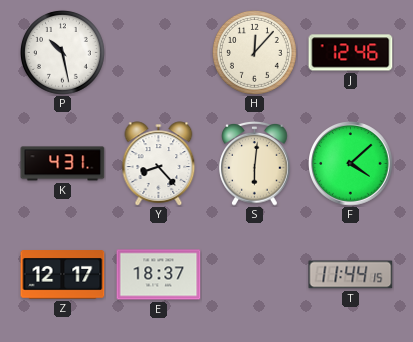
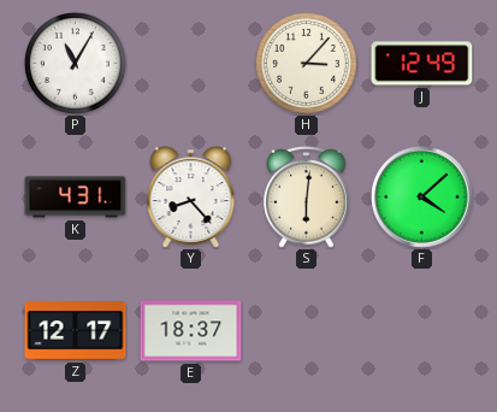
P: 10:28 -> 11:05
H: 12:07 -> 3:07
J: 12:46 -> 12:49
T: 11:44 -> none
